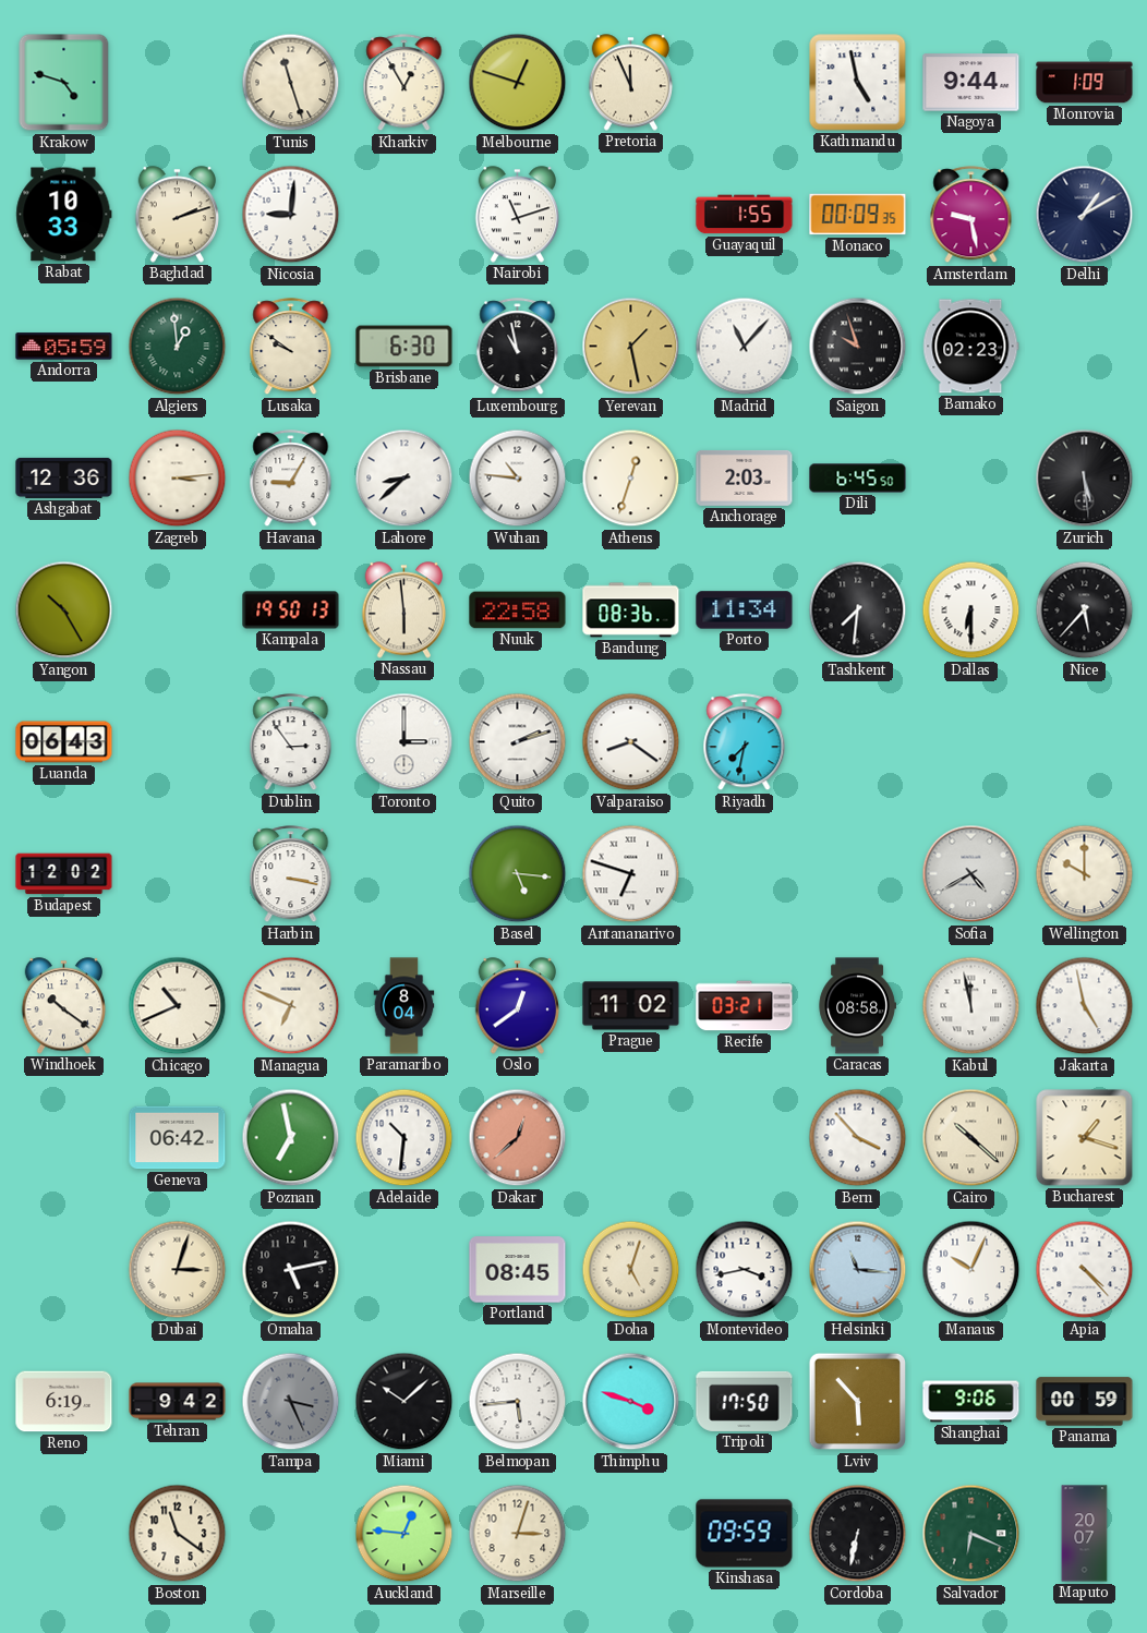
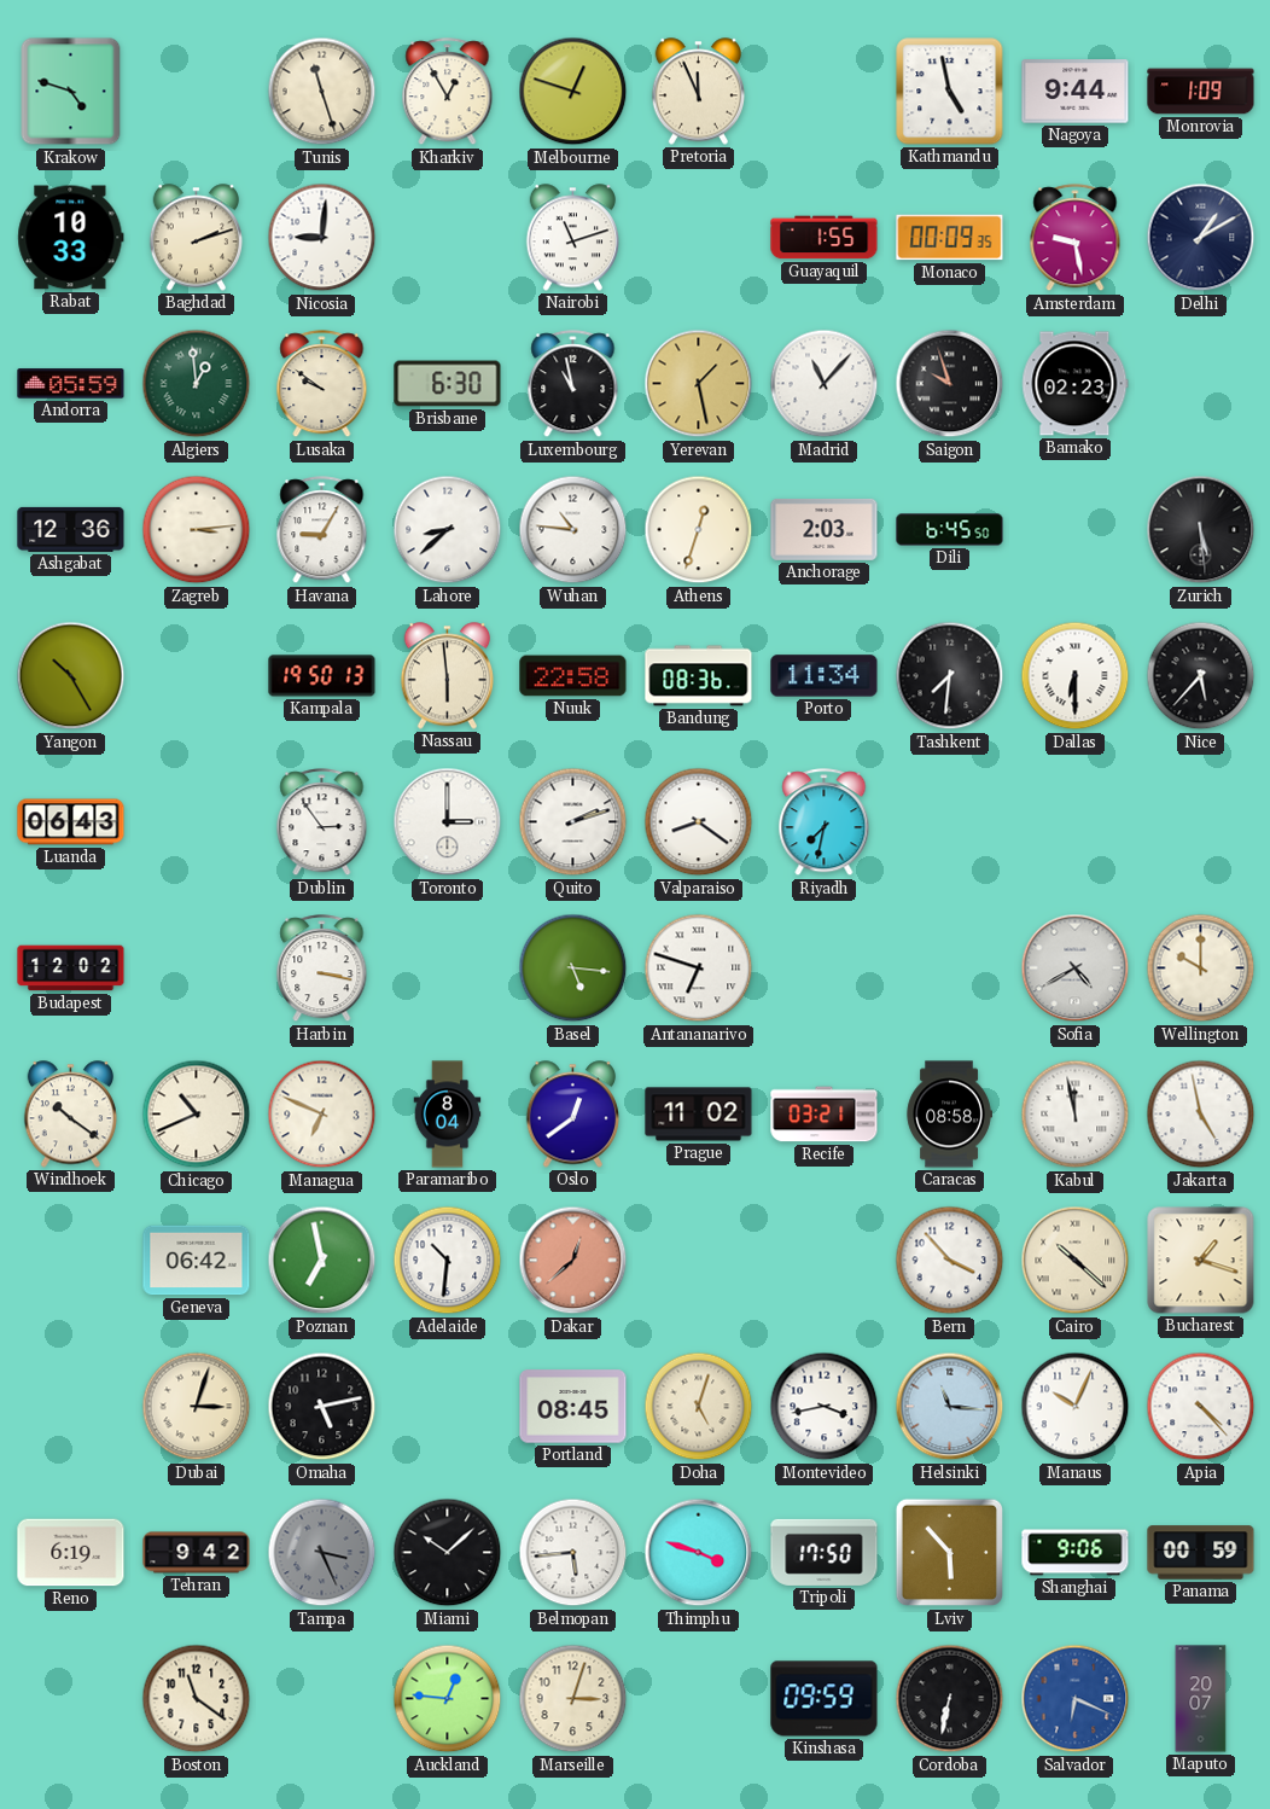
Salvador dial: green -> blue
